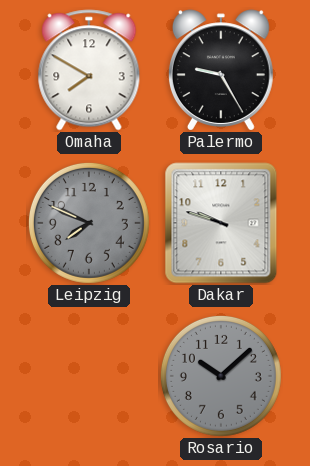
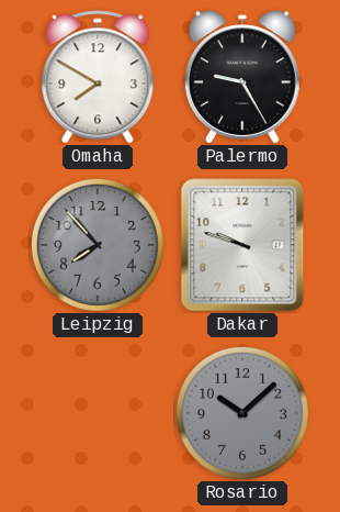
Leipzig: 7:49 -> 7:53
